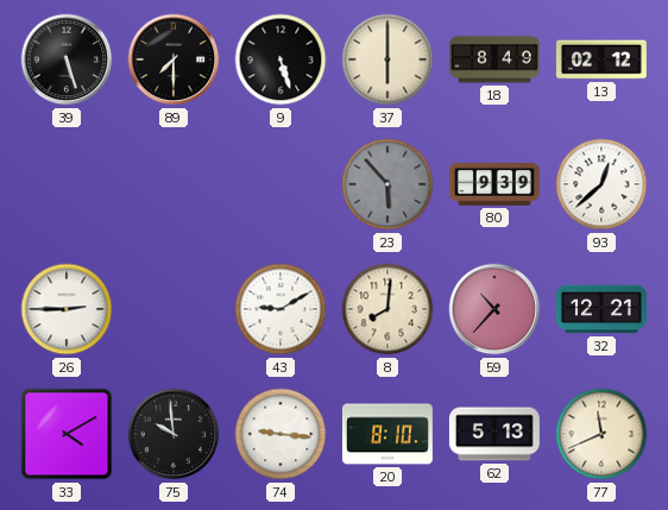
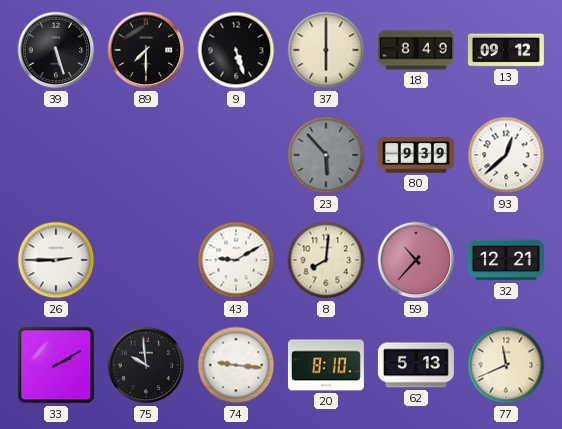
13: 02:12 -> 09:12
33: 4:10 -> 2:10
